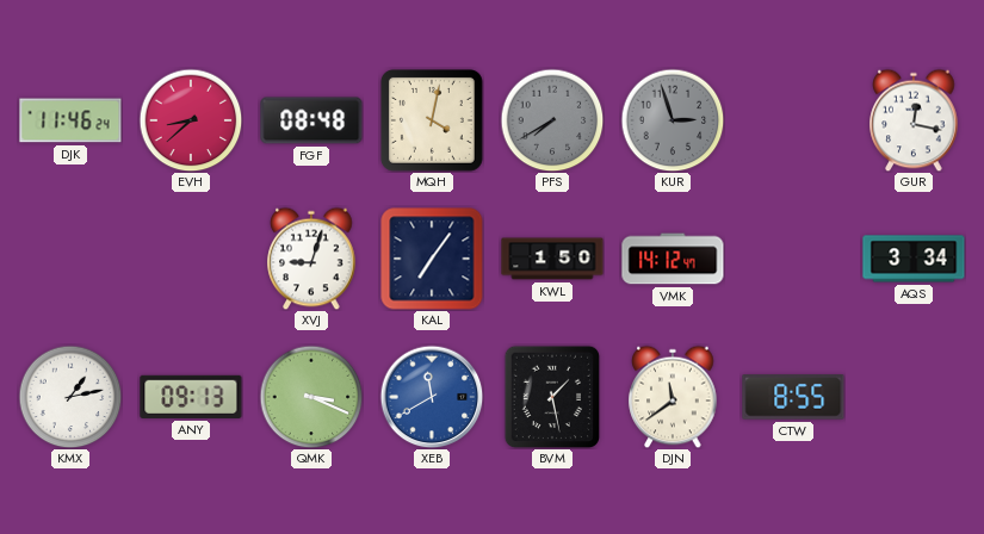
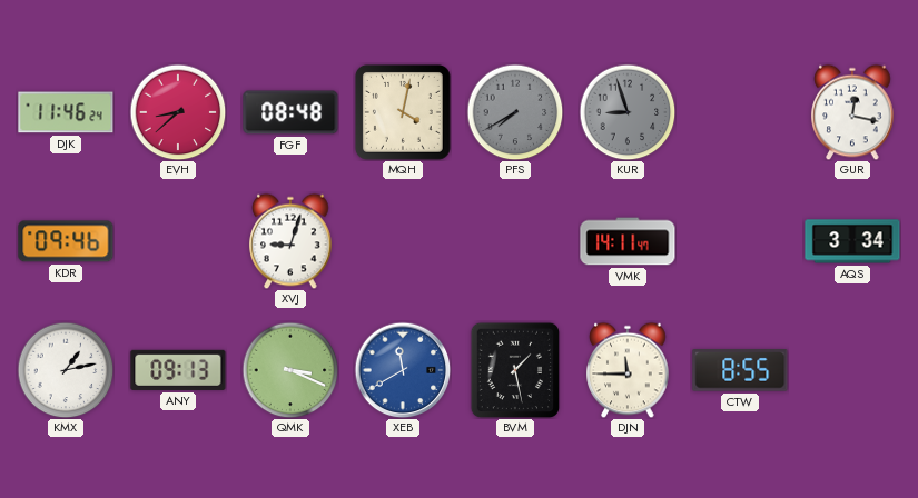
KUR: 2:57 -> 8:57
KDR: none -> 09:46
KAL: 7:06 -> none
KWL: 1:50 -> none
VMK: 14:12 -> 14:11
DJN: 11:39 -> 11:45
